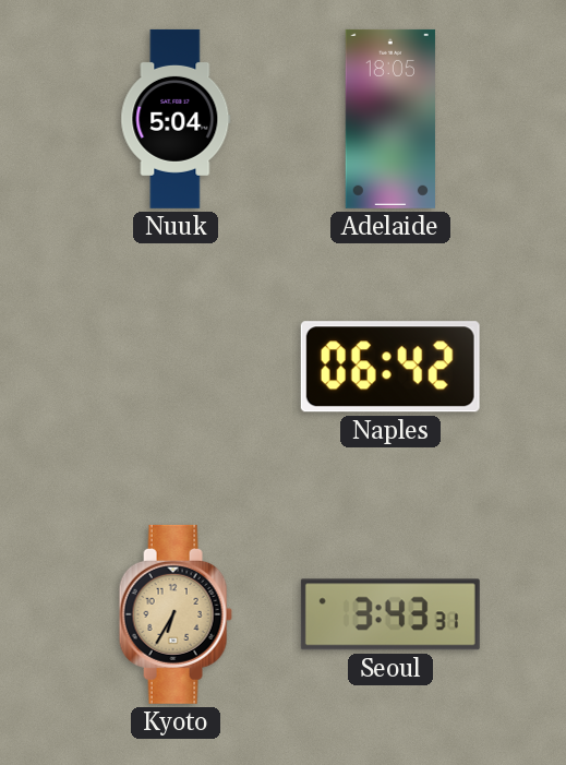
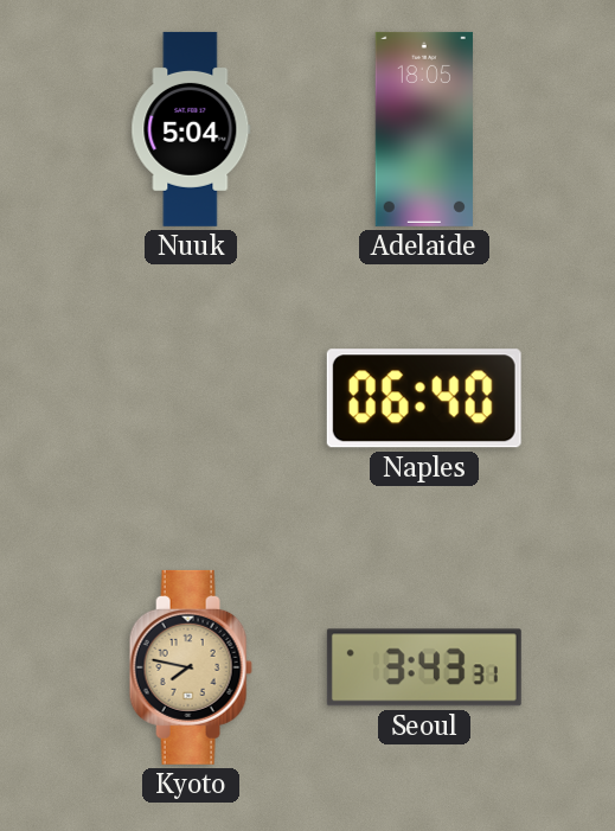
Naples: 06:42 -> 06:40
Kyoto: 6:35 -> 7:47
